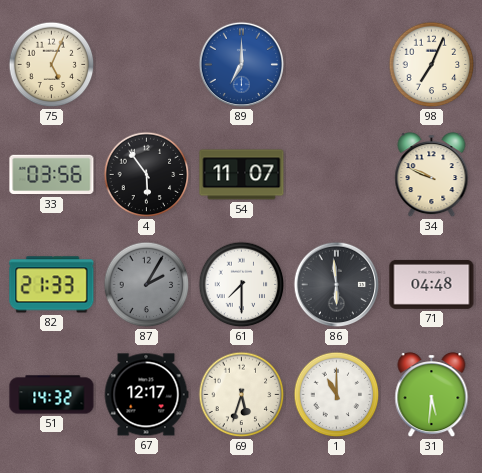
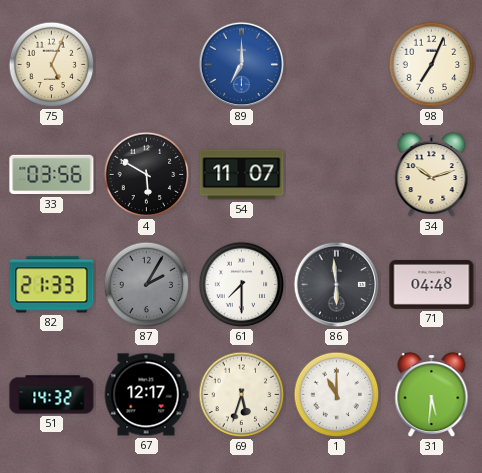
4: 5:54 -> 5:50
34: 9:49 -> 10:12
